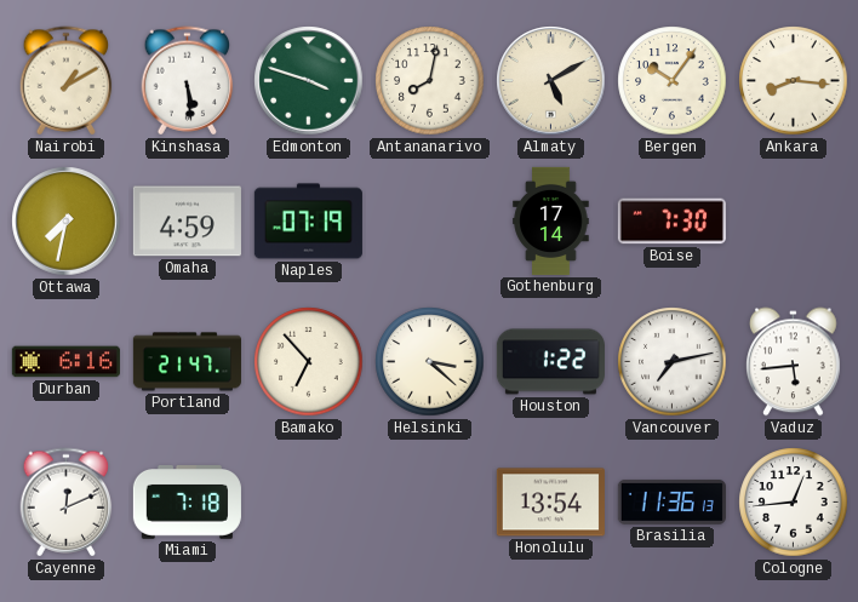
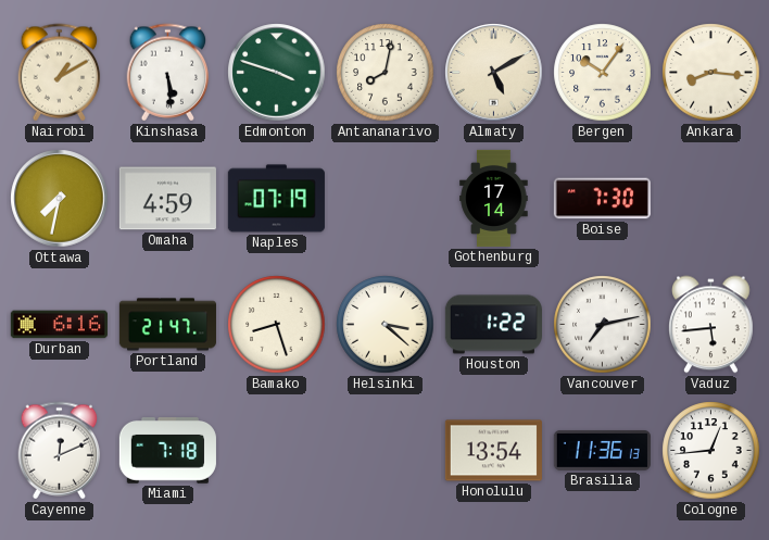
Bamako: 6:53 -> 8:27
